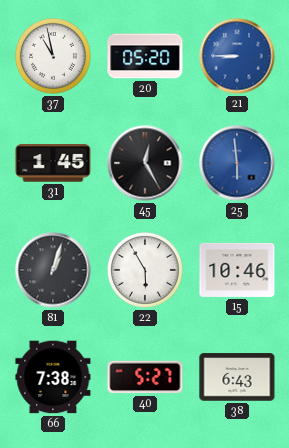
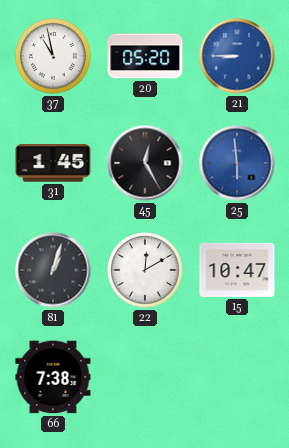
22: 5:55 -> 12:10
15: 10:46 -> 10:47
40: 5:27 -> none
38: 6:43 -> none
